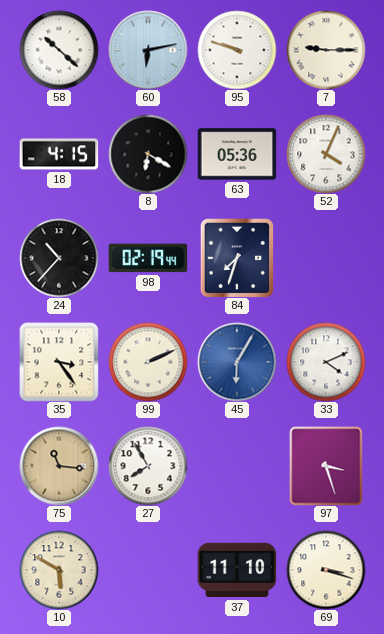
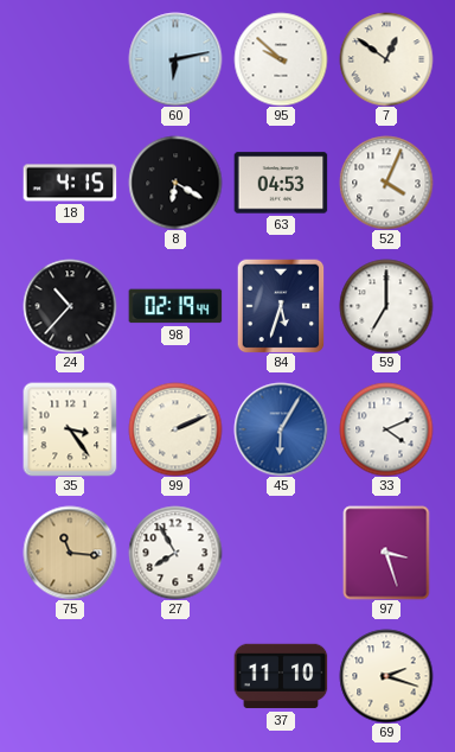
58: 10:22 -> none
95: 9:48 -> 9:52
7: 9:15 -> 12:51
63: 05:36 -> 04:53
84: 7:33 -> 5:33
59: none -> 7:00
10: 5:50 -> none
69: 3:18 -> 2:18
